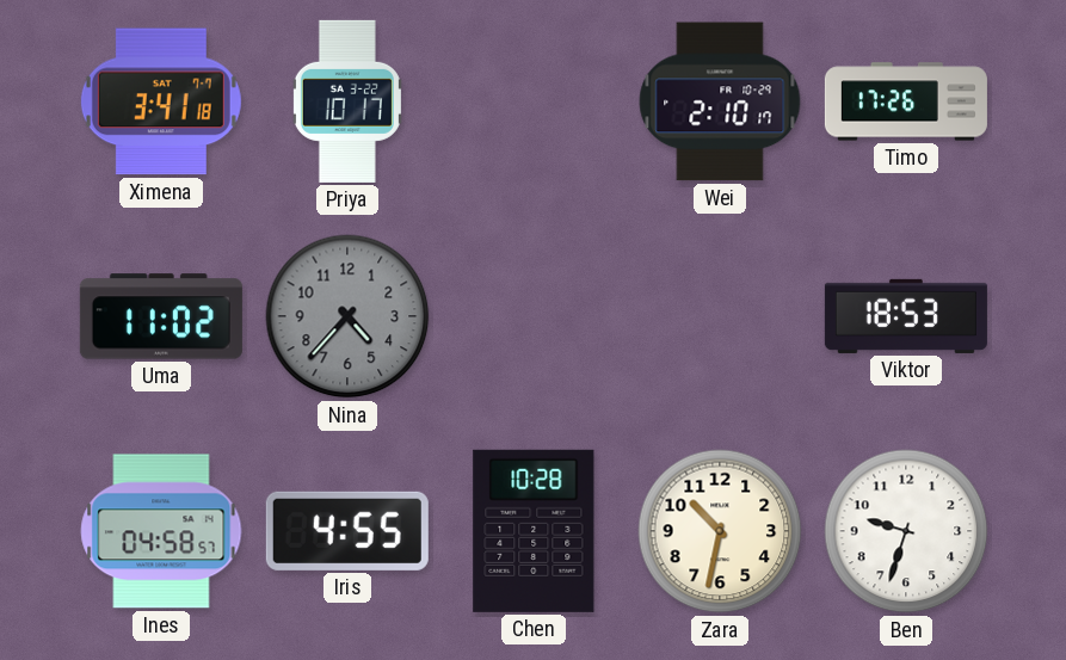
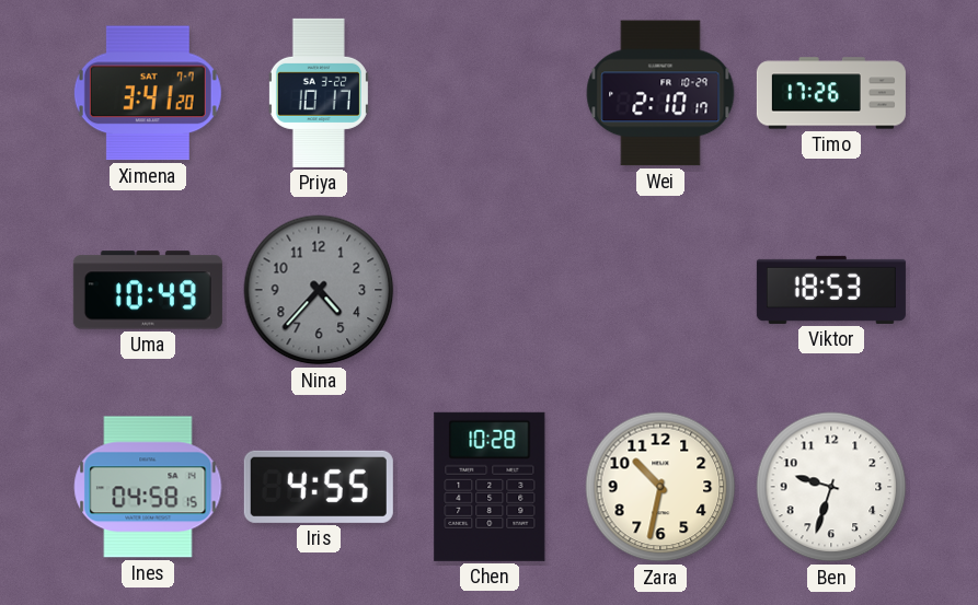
Ximena: 3:41:18 -> 3:41:20
Uma: 11:02 -> 10:49
Ines: 04:58:57 -> 04:58:15
